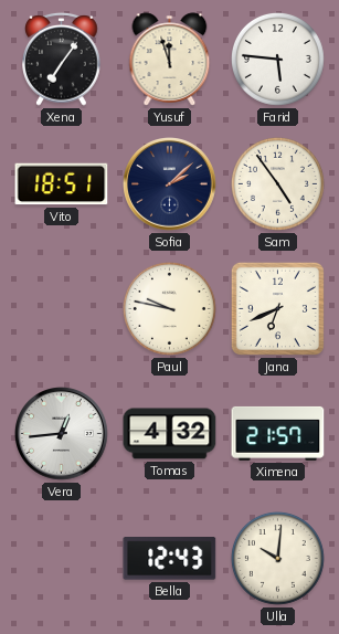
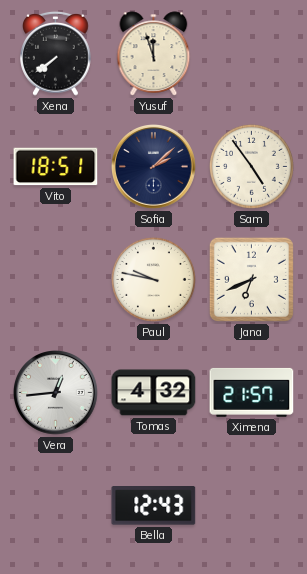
Xena: 7:06 -> 7:39
Farid: 5:46 -> none
Ulla: 10:01 -> none
